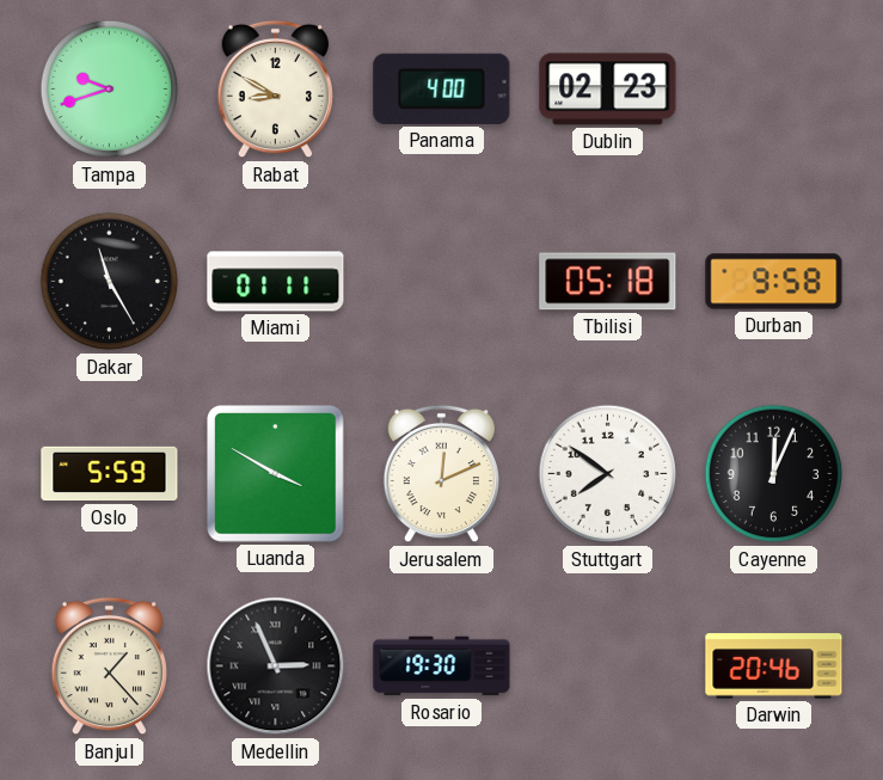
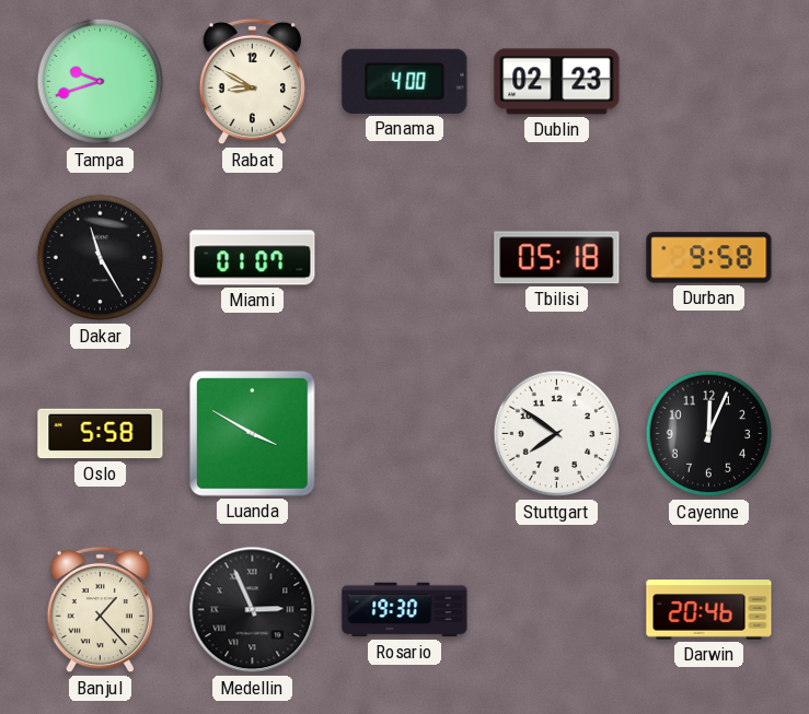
Miami: 01:11 -> 01:07
Oslo: 5:59 -> 5:58
Jerusalem: 12:11 -> none
